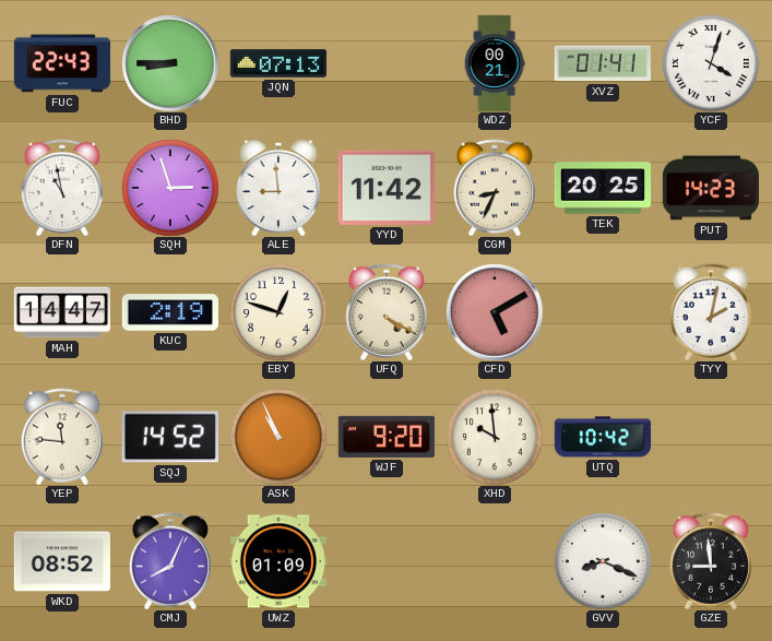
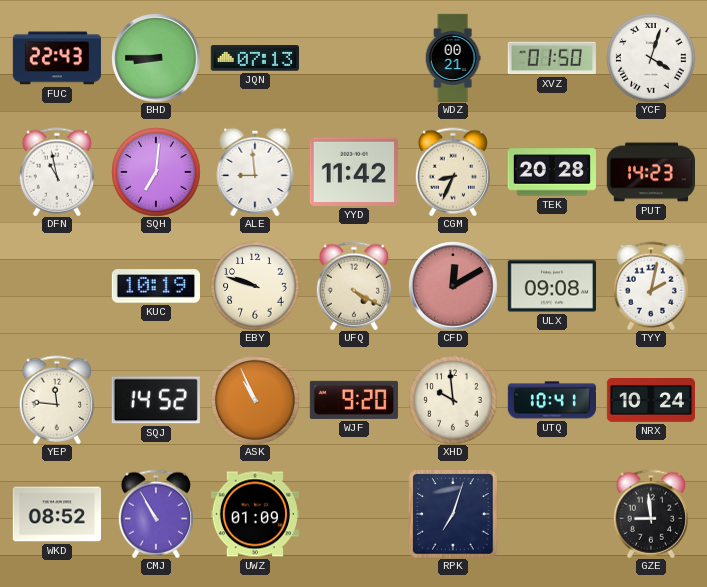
XVZ: 01:41 -> 01:50
SQH: 2:57 -> 7:01
TEK: 20:25 -> 20:28
MAH: 14:47 -> none
KUC: 2:19 -> 10:19
EBY: 12:48 -> 9:48
CFD: 5:10 -> 12:10
ULX: none -> 09:08
UTQ: 10:42 -> 10:41
NRX: none -> 10:24
CMJ: 8:04 -> 10:55
RPK: none -> 7:03
GVV: 8:19 -> none
